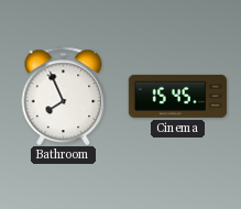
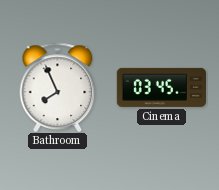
Cinema: 15:45 -> 03:45
